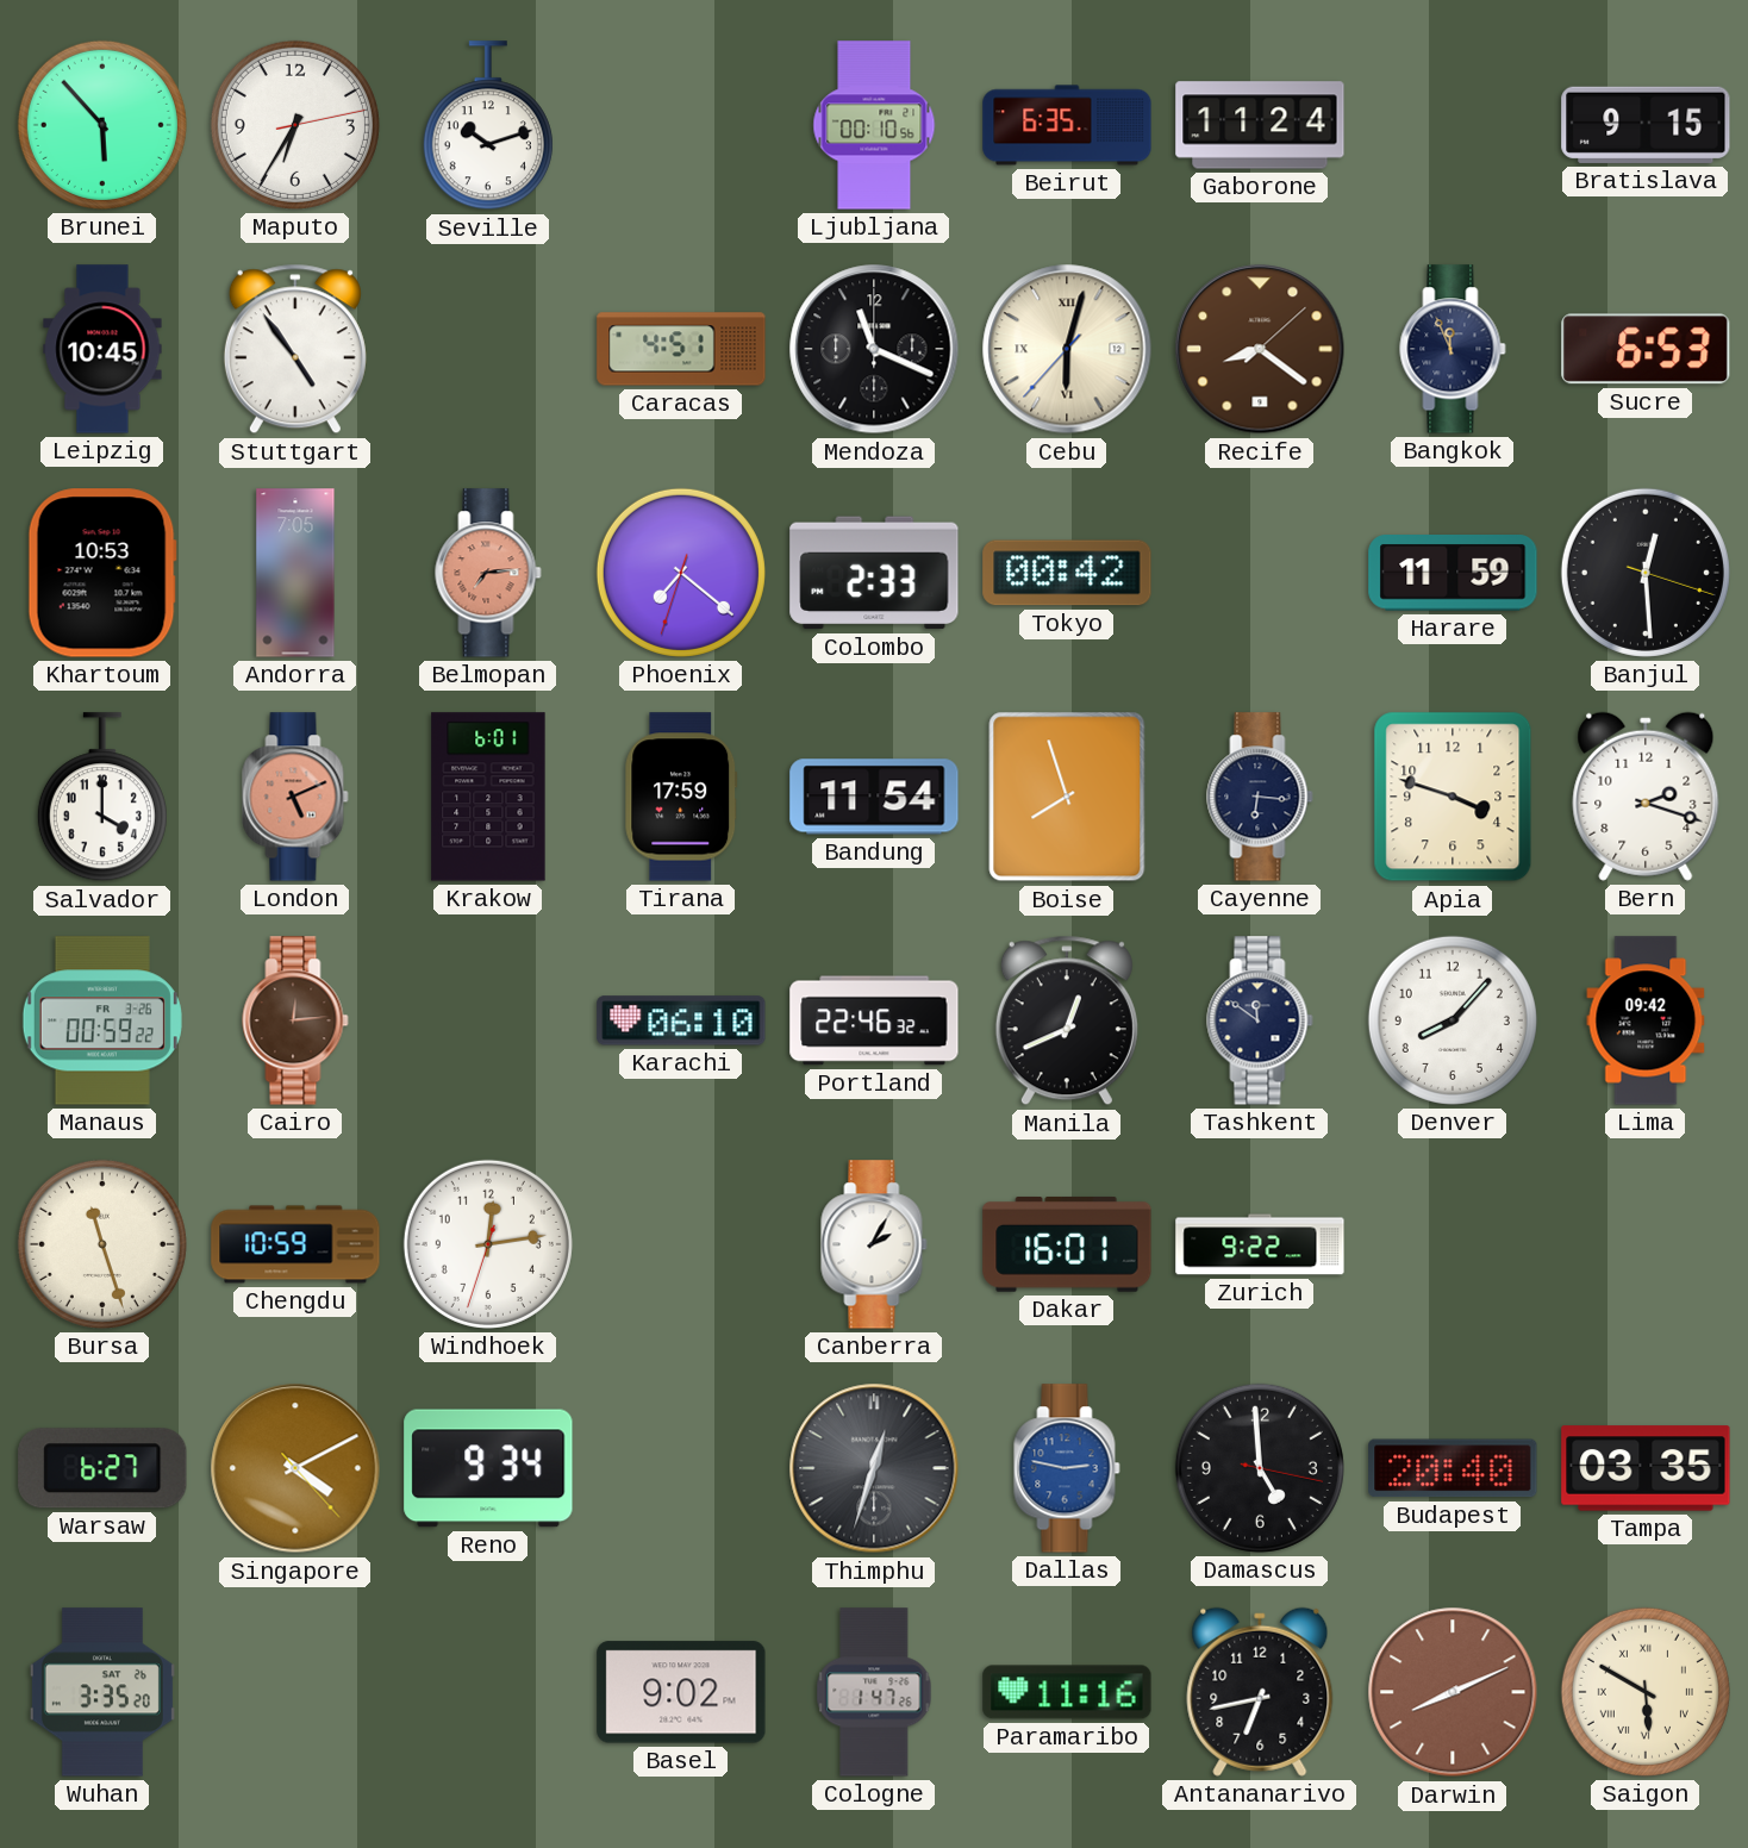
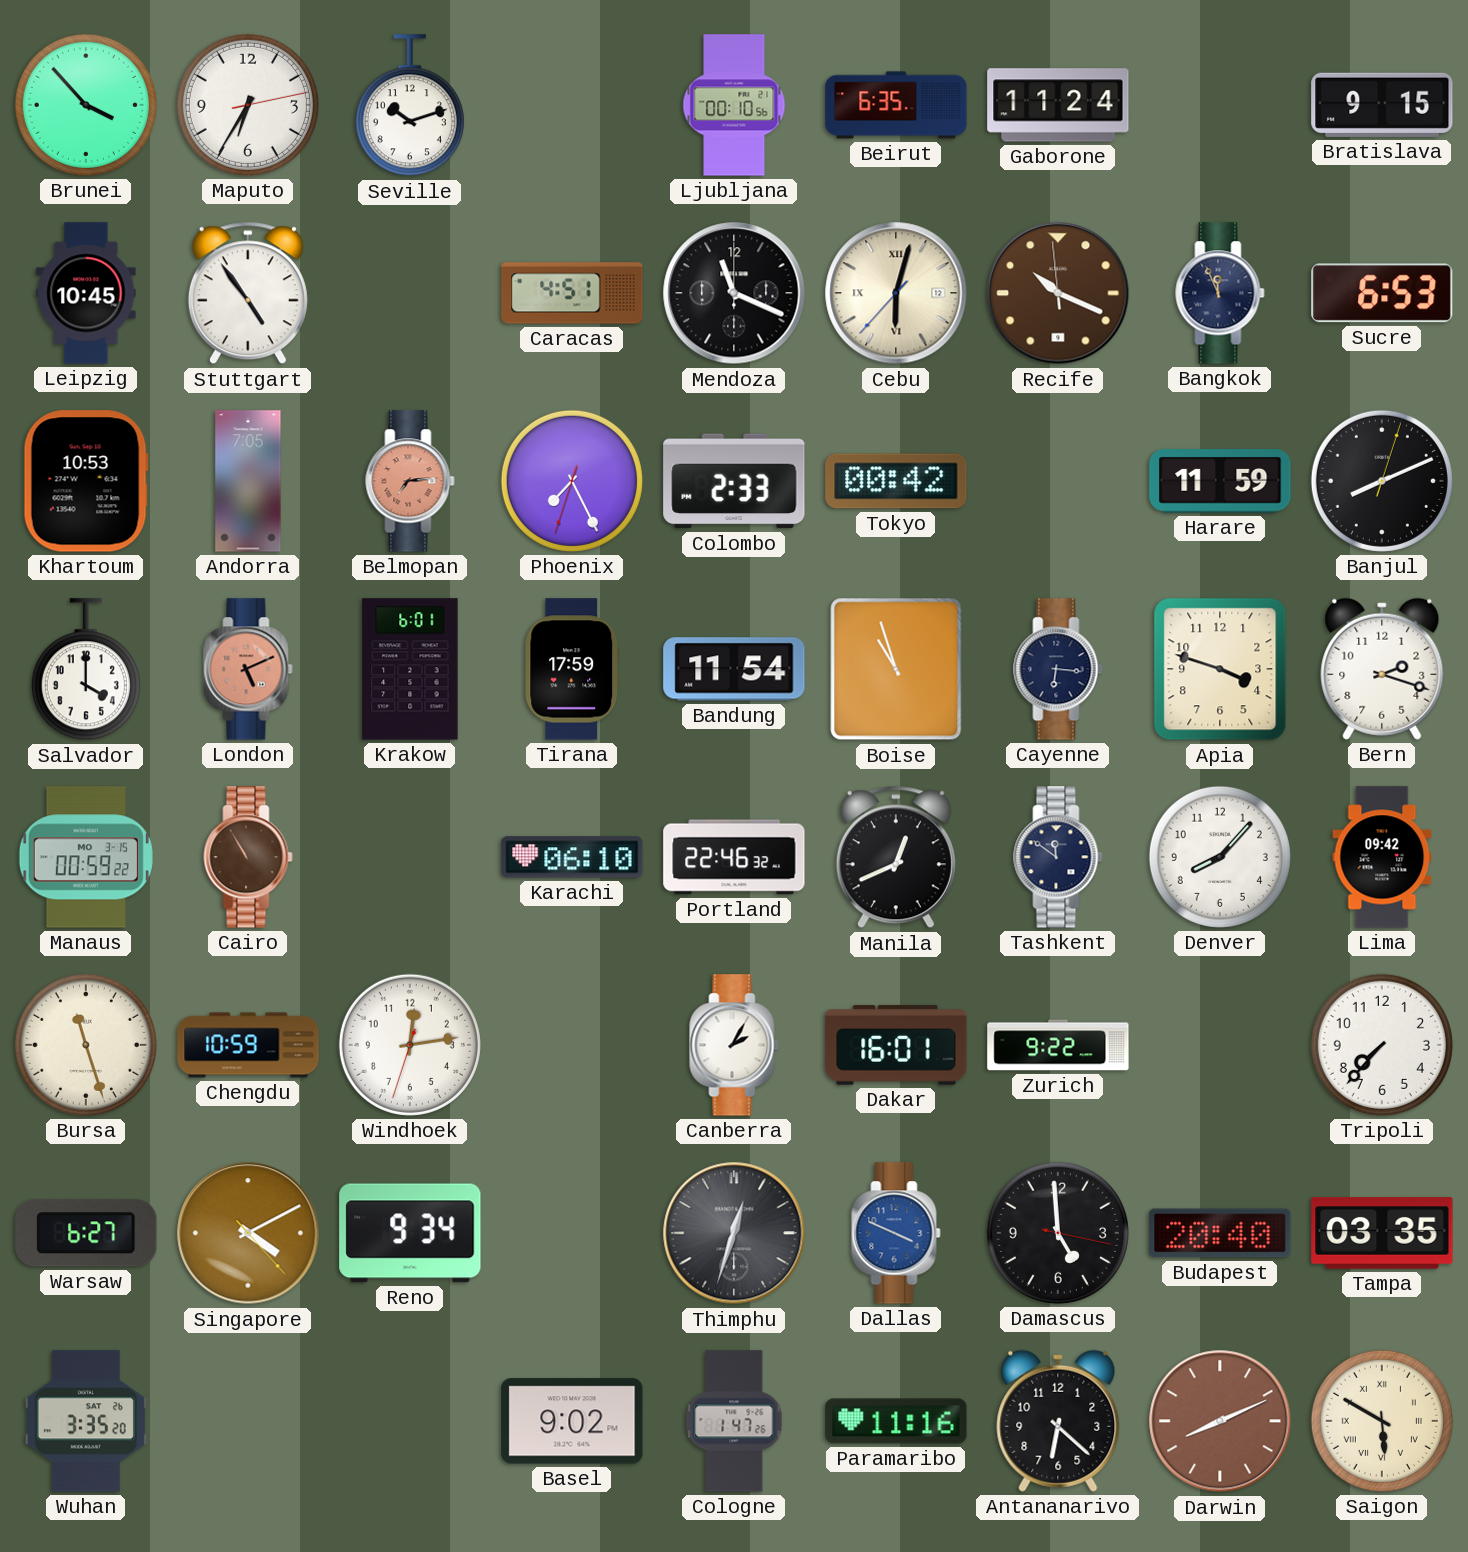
Brunei: 5:53 -> 3:53
Recife: 8:21 -> 10:18
Phoenix: 7:21 -> 7:25
Banjul: 12:29 -> 8:11
Boise: 7:57 -> 10:57
Manaus date: FR 3-26 -> MO 3-15
Cairo: 12:14 -> 10:55
Tripoli: none -> 7:37
Dallas: 2:47 -> 3:49
Antananarivo: 6:43 -> 6:22
